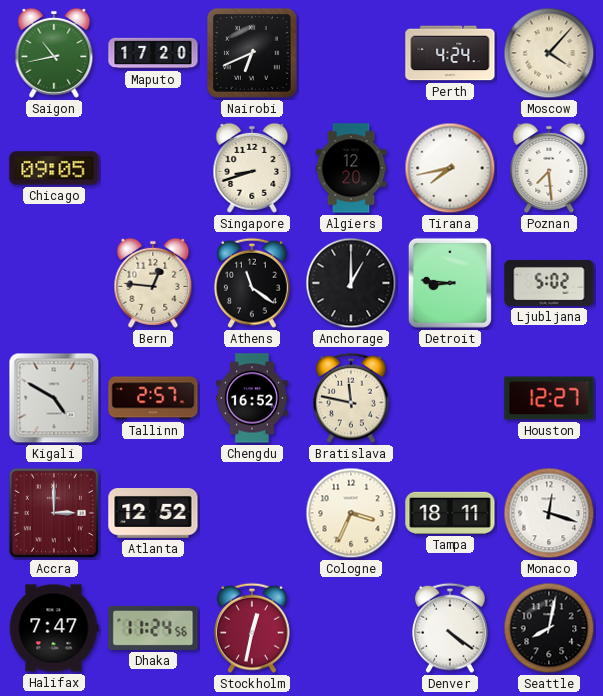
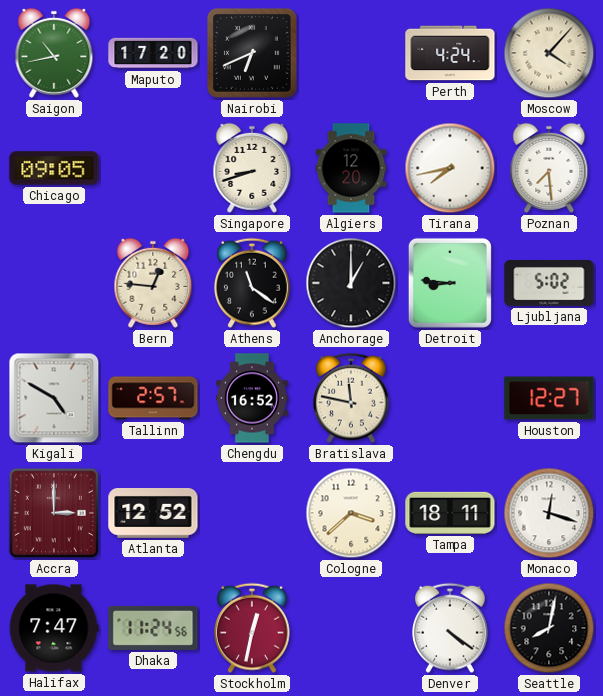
Cologne: 3:34 -> 3:38
